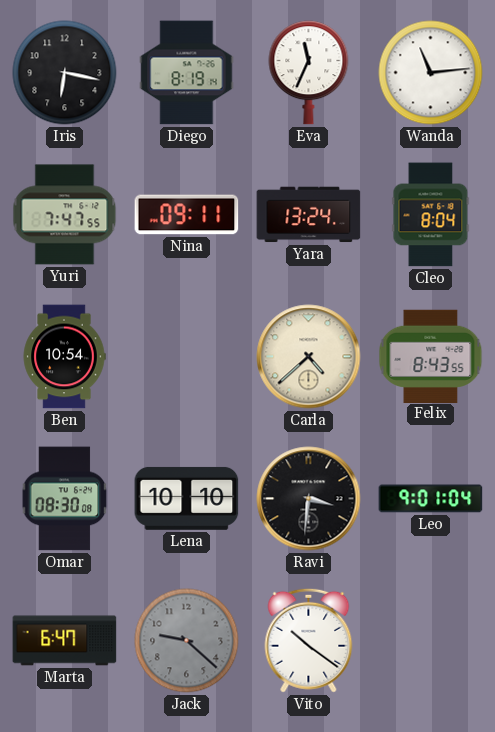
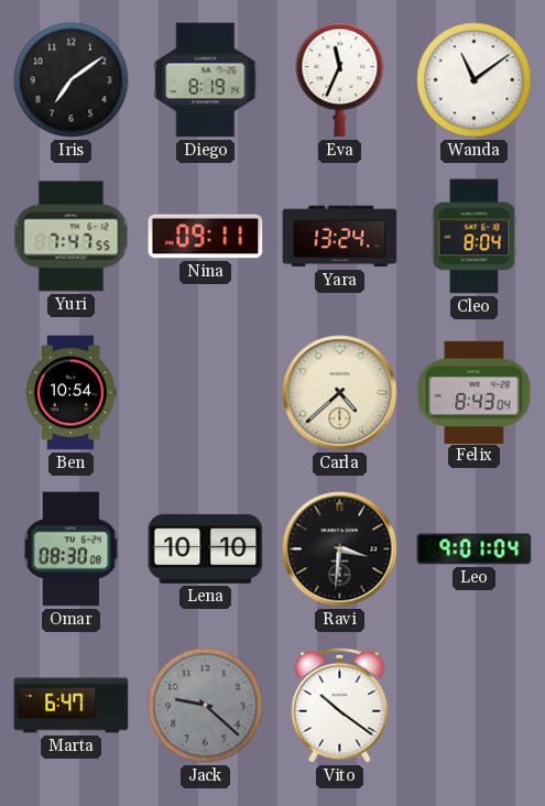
Iris: 6:17 -> 7:09
Wanda: 11:14 -> 11:09
Felix: 8:43:55 -> 8:43:04
